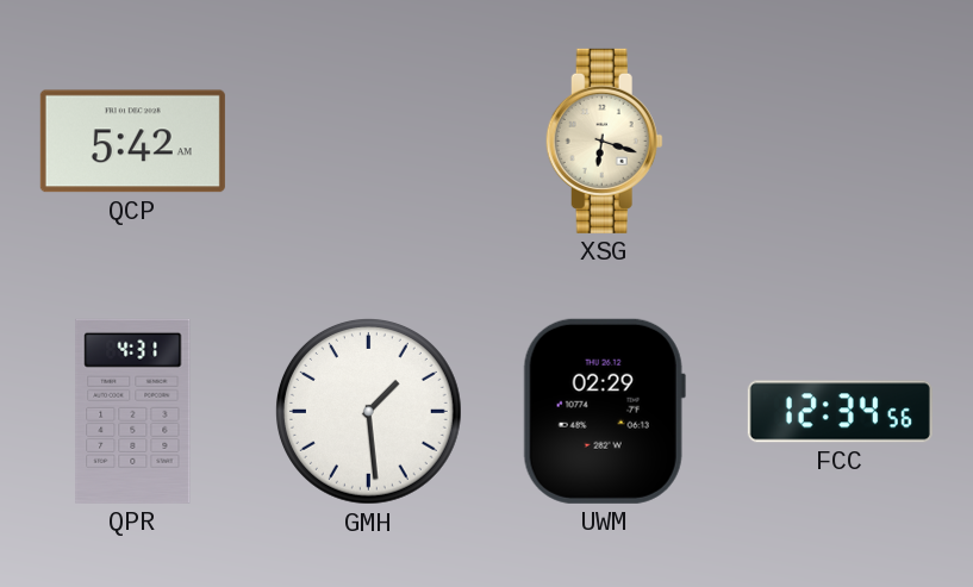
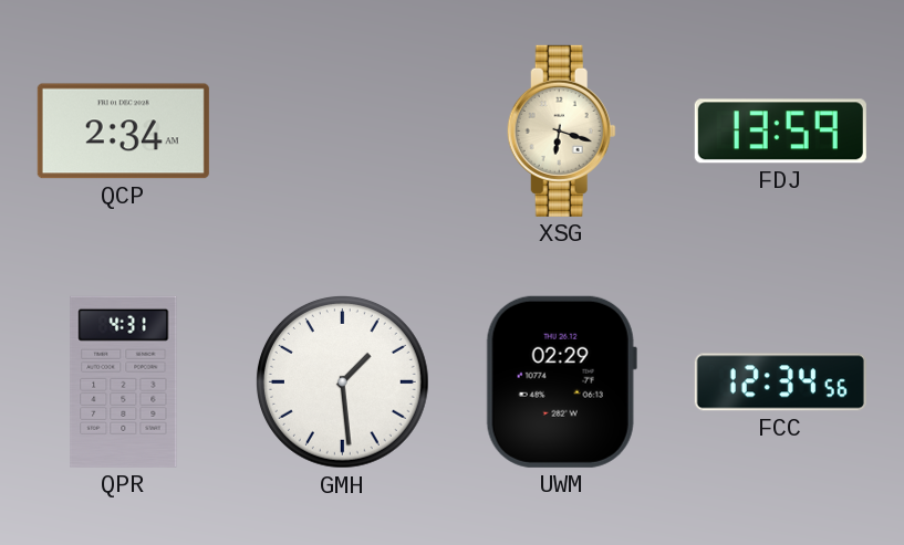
QCP: 5:42 -> 2:34
FDJ: none -> 13:59
